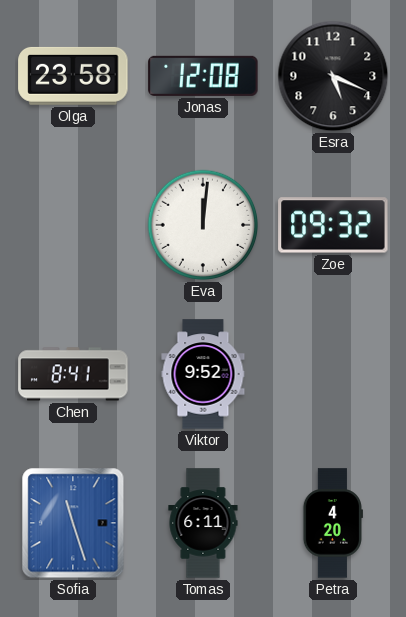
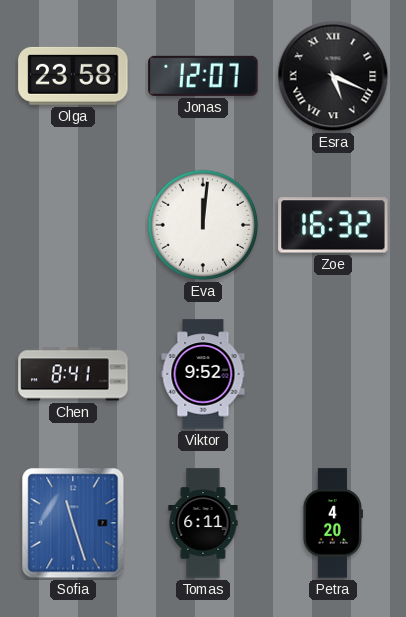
Jonas: 12:08 -> 12:07
Esra numerals: Arabic -> Roman
Zoe: 09:32 -> 16:32
